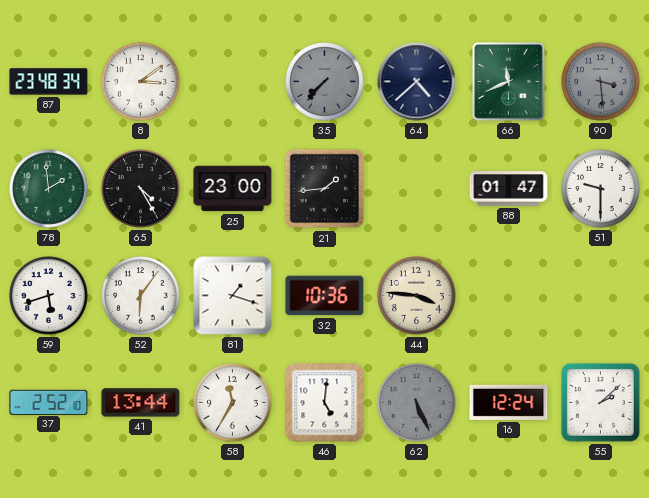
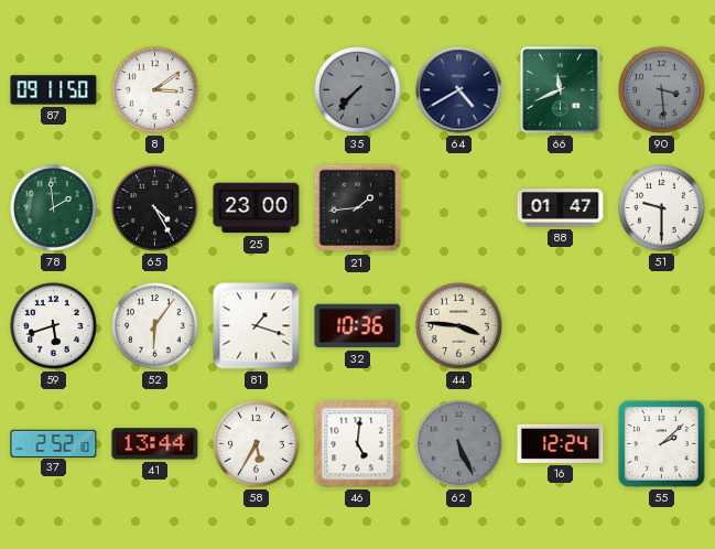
87: 23:48 -> 09:11
64: 4:38 -> 4:40
58: 11:35 -> 5:35
